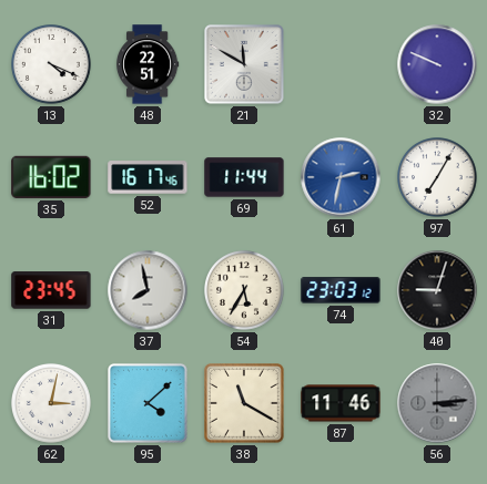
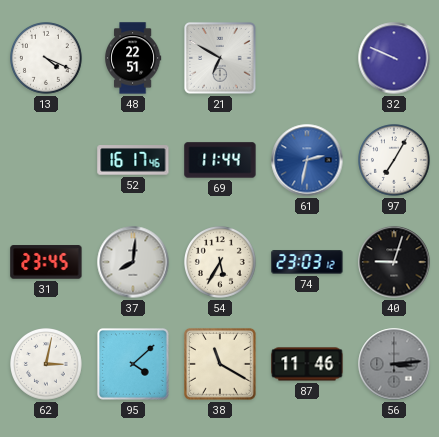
21: 11:50 -> 6:50
35: 16:02 -> none
37: 7:58 -> 8:01
